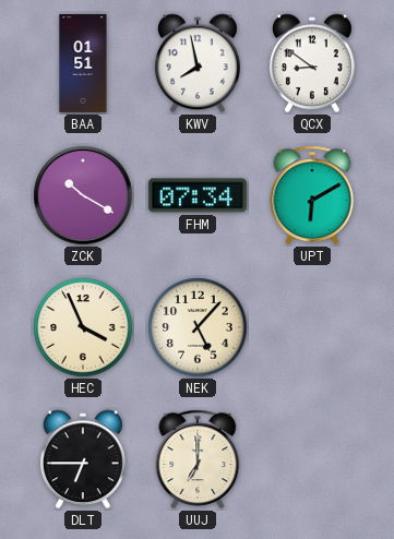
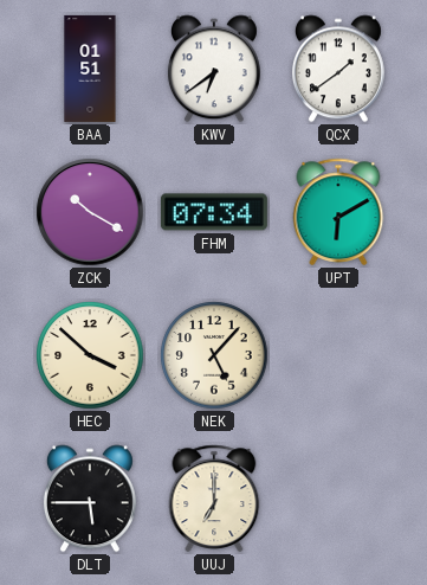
KWV: 7:58 -> 6:39
QCX: 8:51 -> 1:39
HEC: 3:56 -> 3:52
DLT: 6:45 -> 5:45
